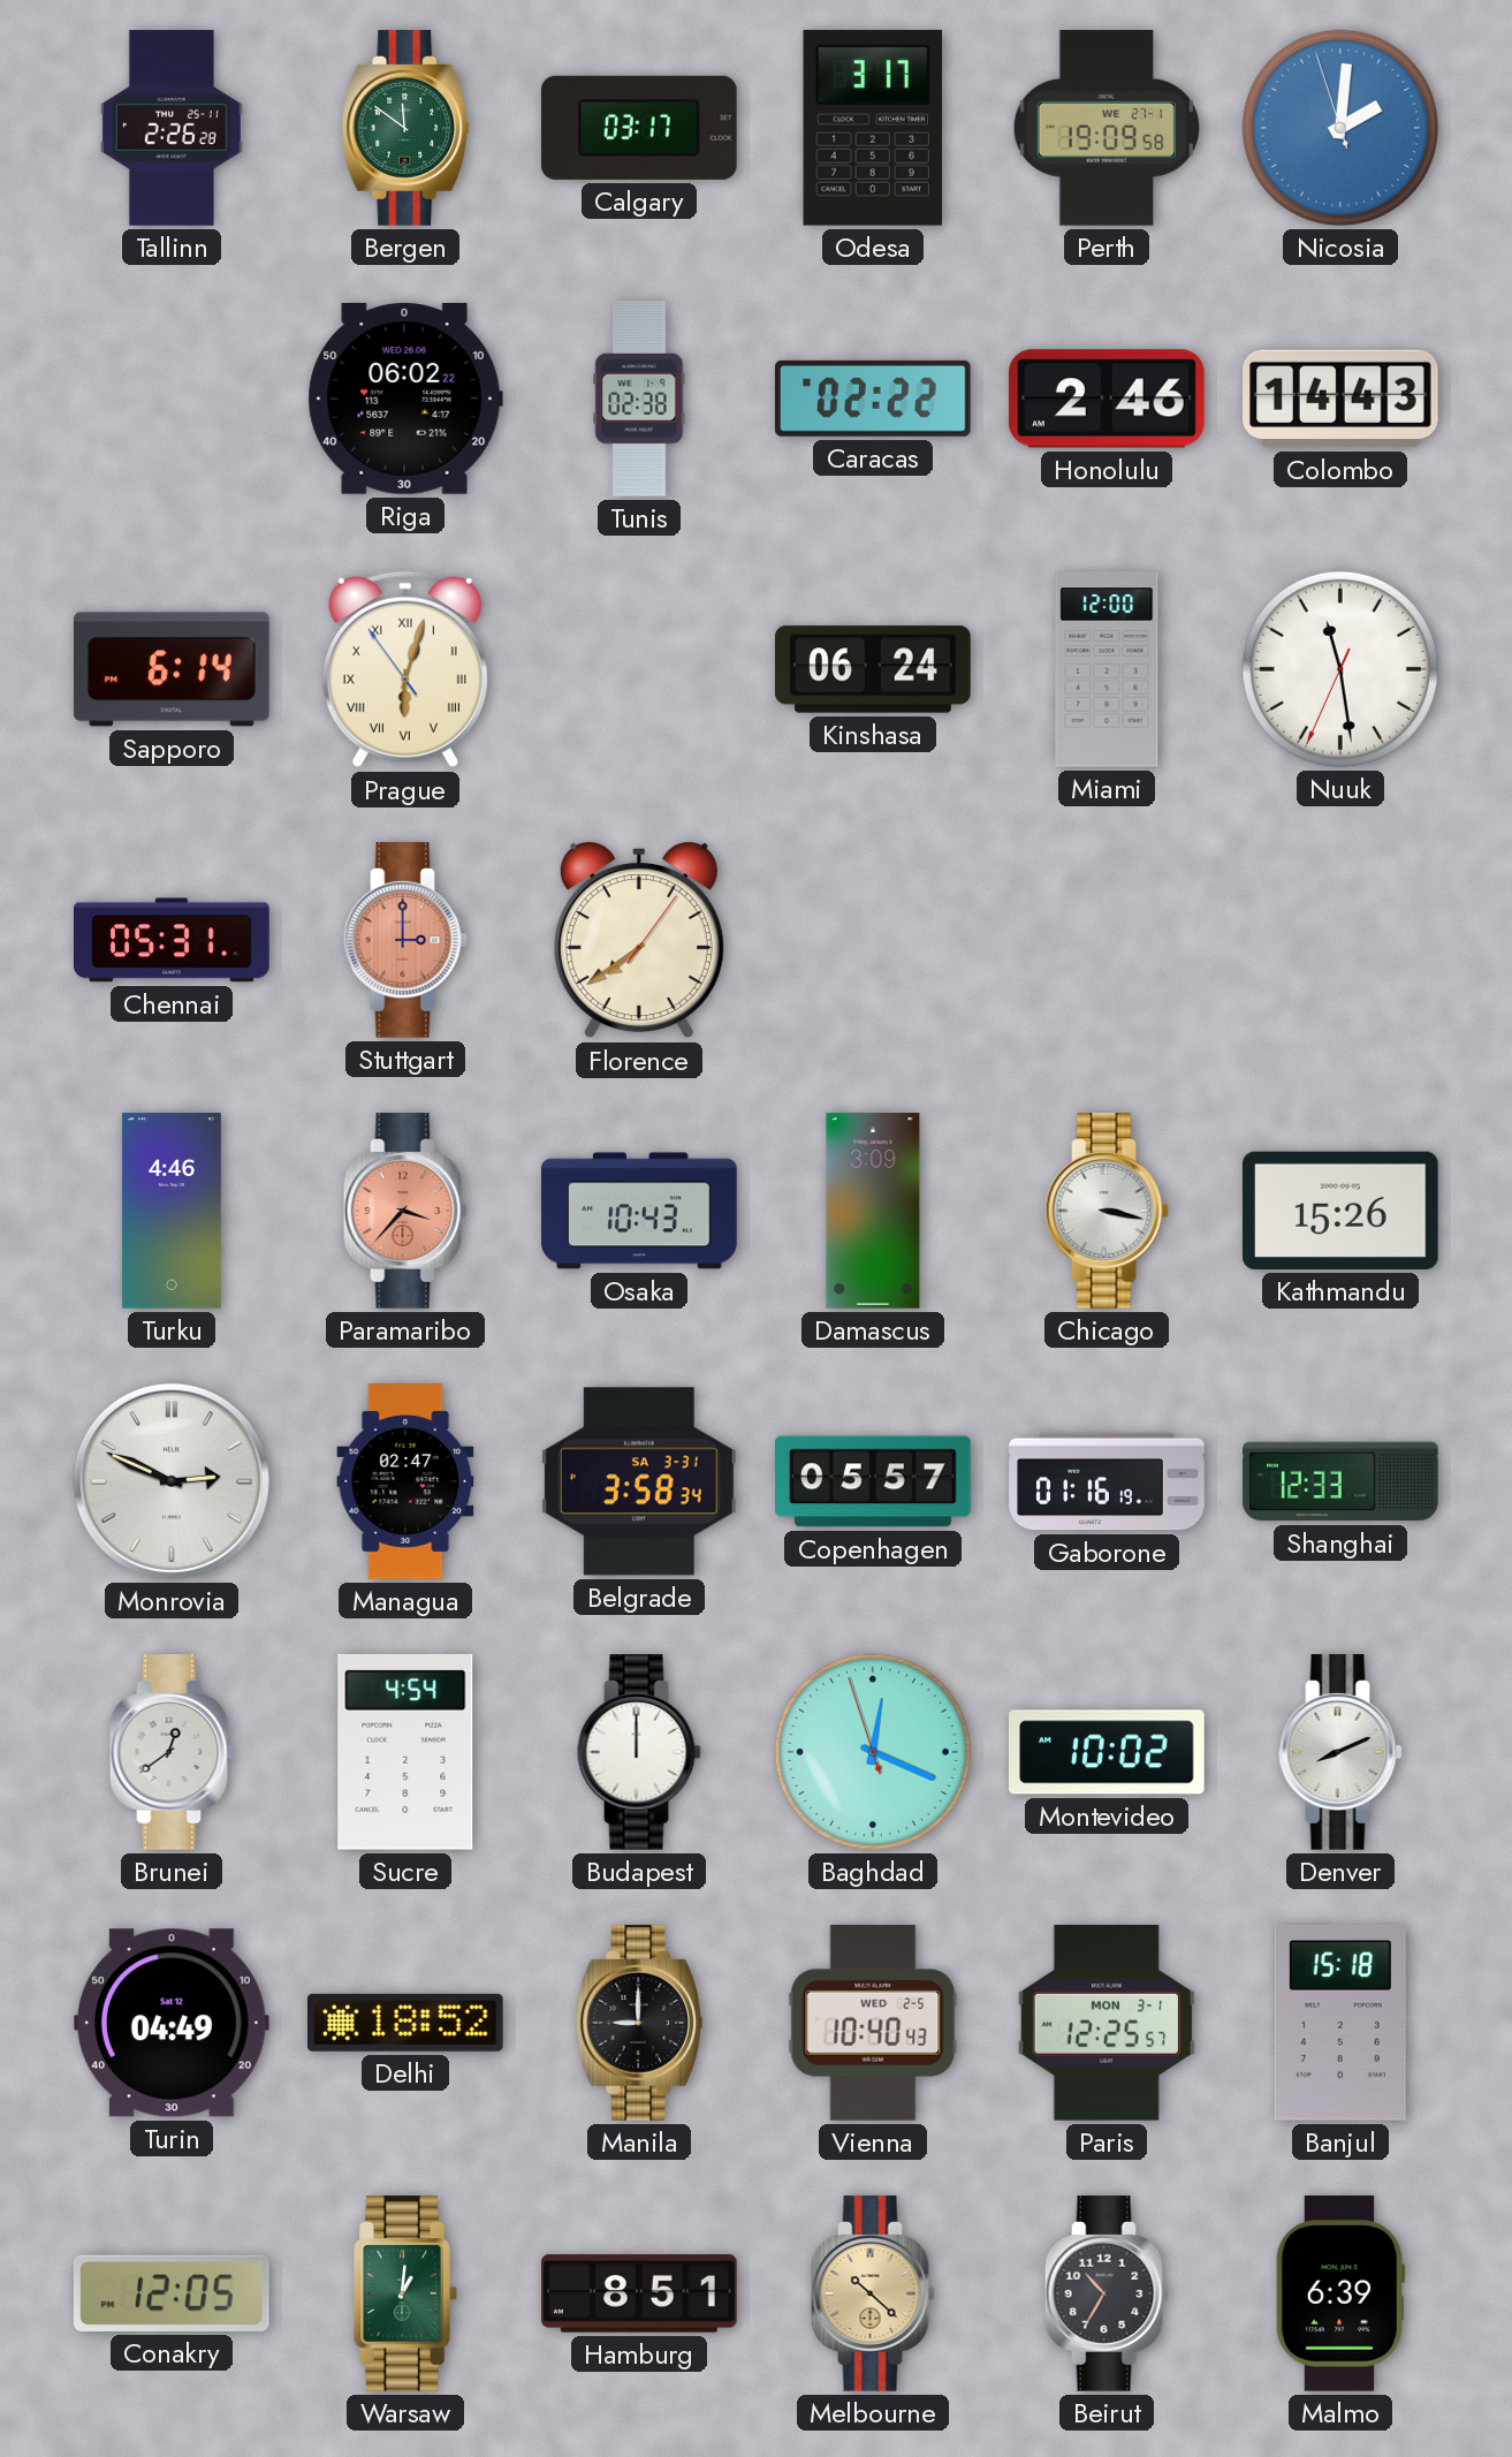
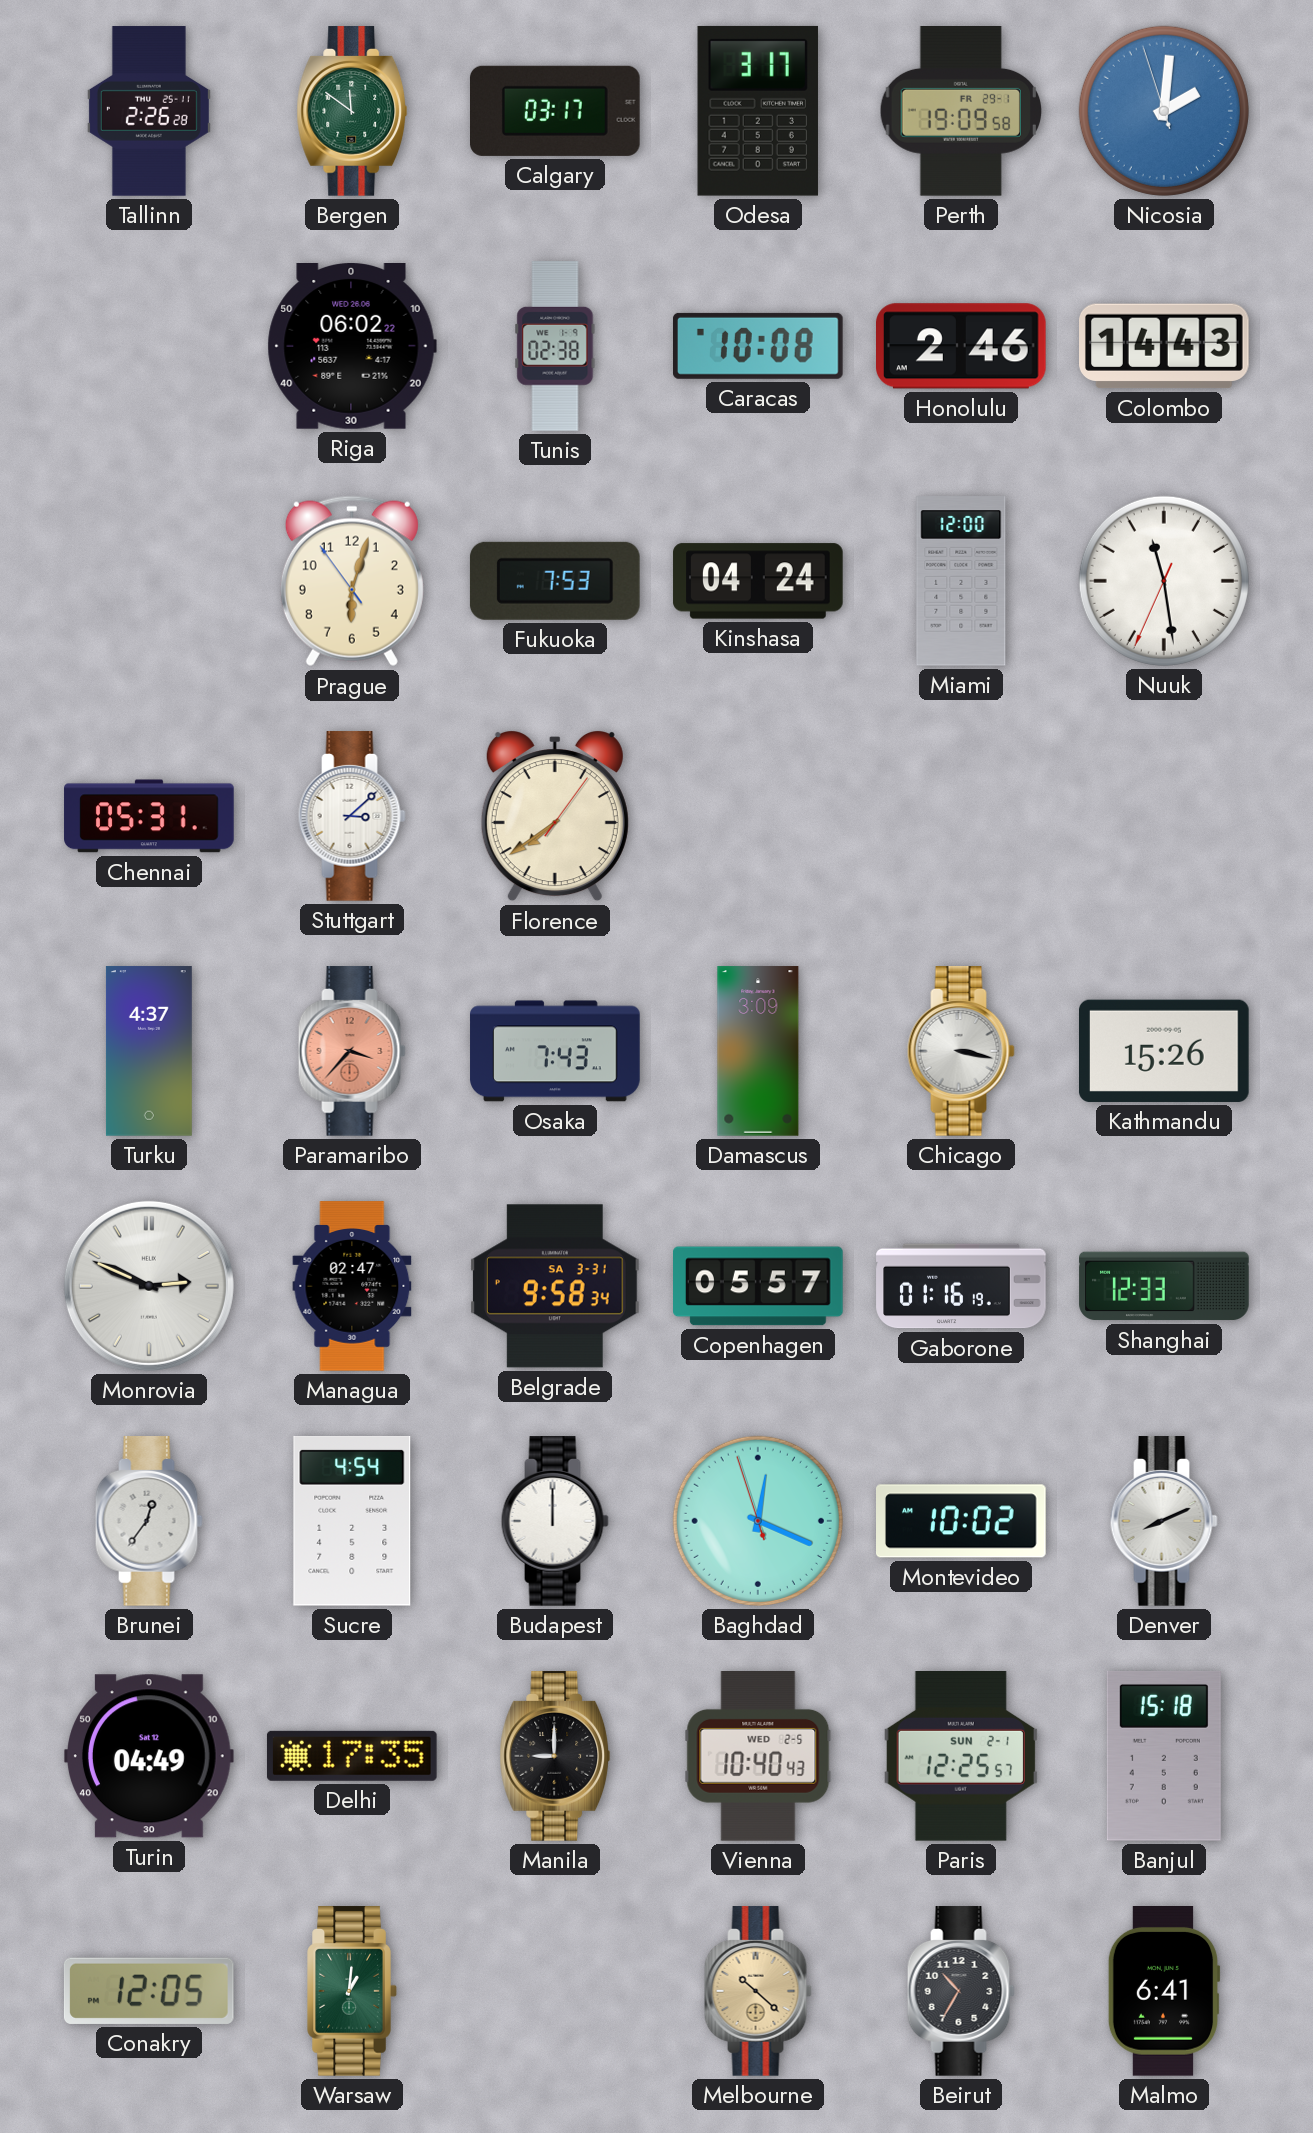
Perth date: WE 27-1 -> FR 29-1
Caracas: 02:22 -> 10:08
Sapporo: 6:14 -> none
Prague numerals: Roman -> Arabic
Fukuoka: none -> 7:53
Kinshasa: 06:24 -> 04:24
Stuttgart: 3:00 -> 3:08
Stuttgart dial: salmon -> white
Turku: 4:46 -> 4:37
Osaka: 10:43 -> 7:43
Belgrade: 3:58 -> 9:58
Brunei: 12:39 -> 12:36
Delhi: 18:52 -> 17:35
Paris date: MON 3-1 -> SUN 2-1
Hamburg: 8:51 -> none
Malmo: 6:39 -> 6:41
